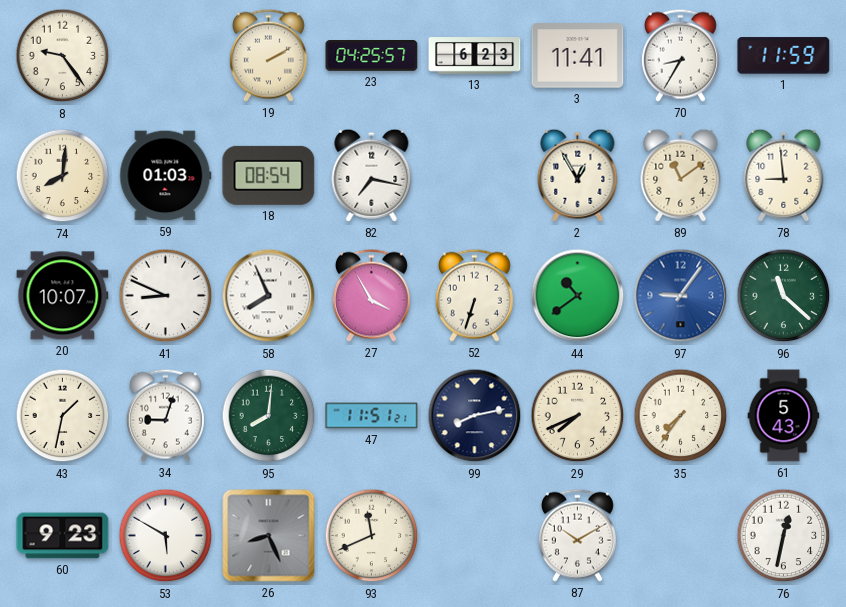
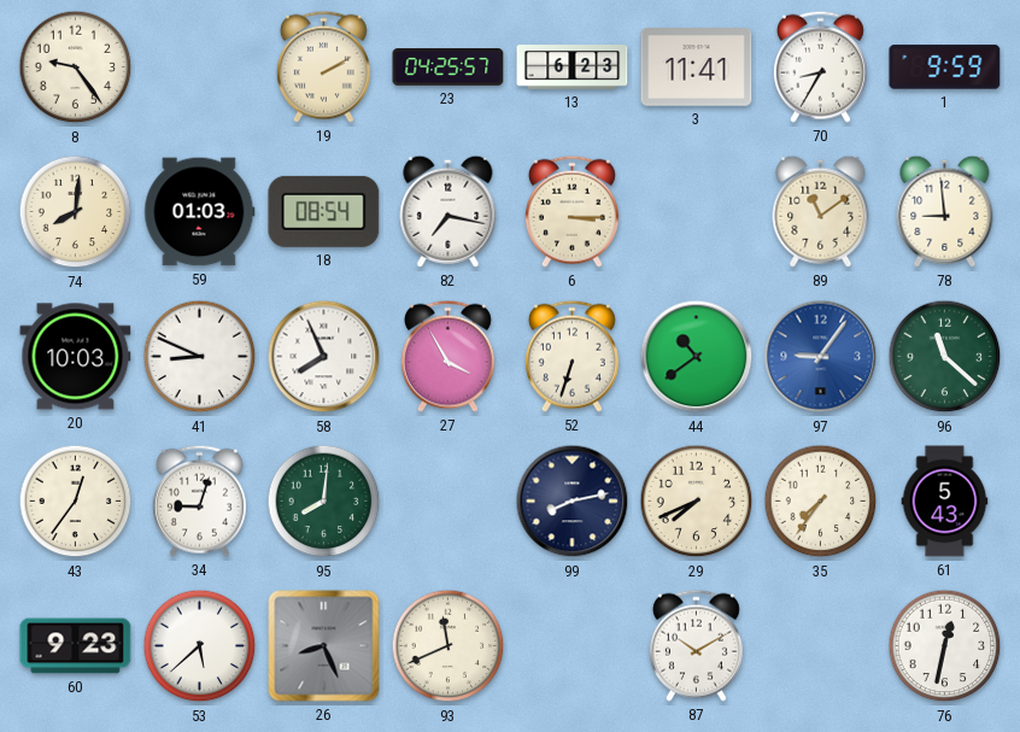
1: 11:59 -> 9:59
6: none -> 3:15
2: 12:55 -> none
20: 10:07 -> 10:03
43: 1:32 -> 12:36
47: 11:51 -> none
53: 5:50 -> 5:38
